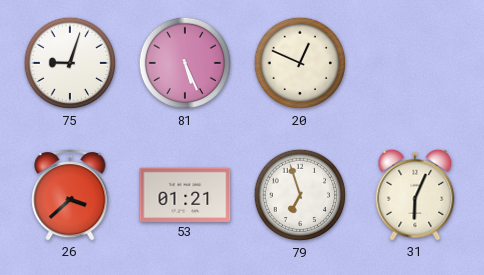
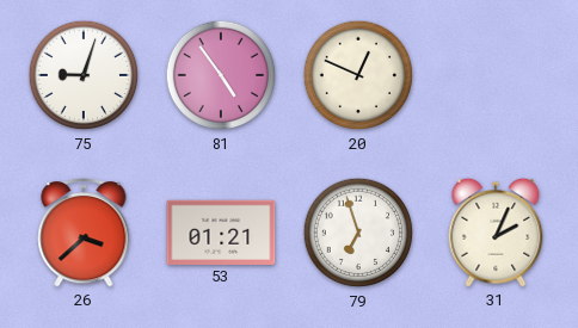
81: 5:26 -> 4:54
31: 6:04 -> 2:04
